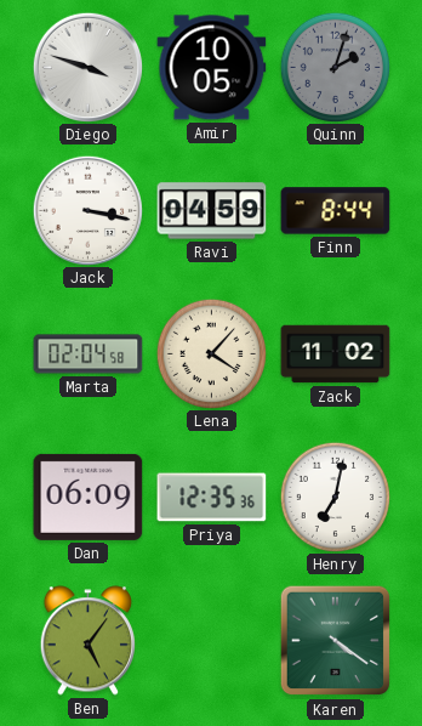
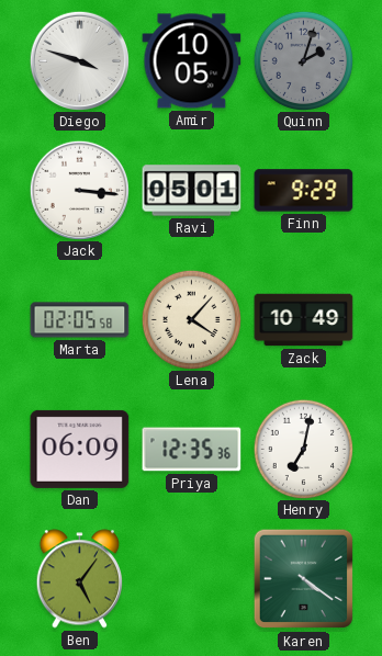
Jack: 3:17 -> 3:16
Ravi: 04:59 -> 05:01
Finn: 8:44 -> 9:29
Marta: 02:04 -> 02:05
Zack: 11:02 -> 10:49
